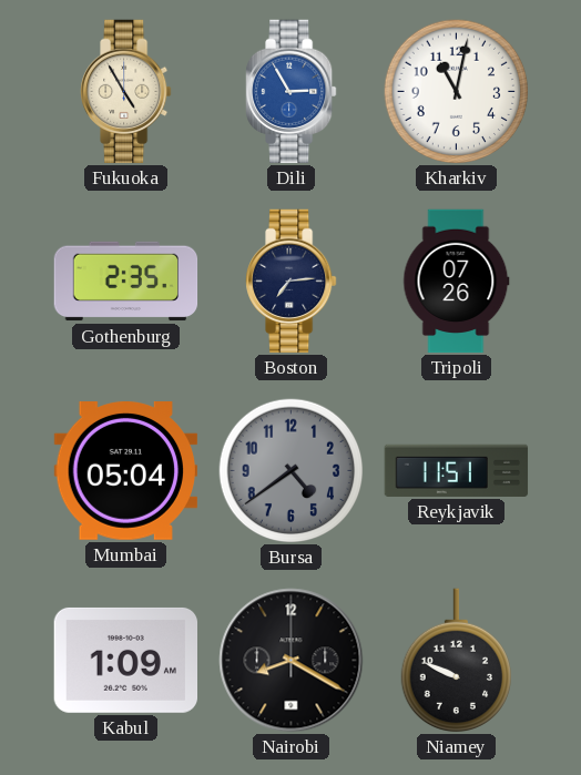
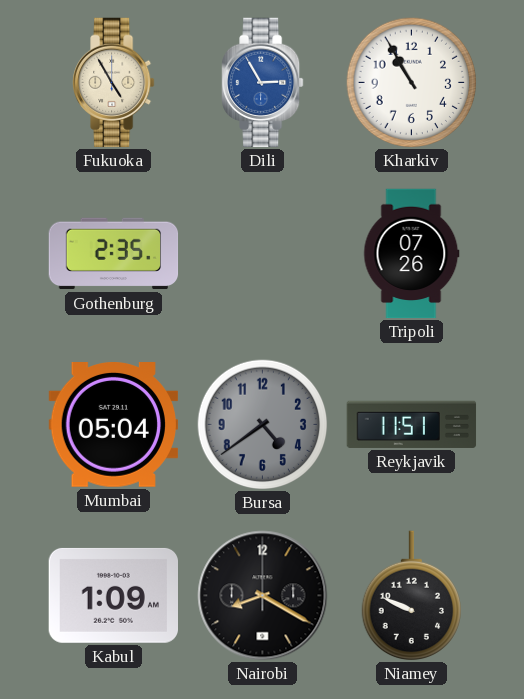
Kharkiv: 11:02 -> 10:55
Boston: 7:14 -> none
